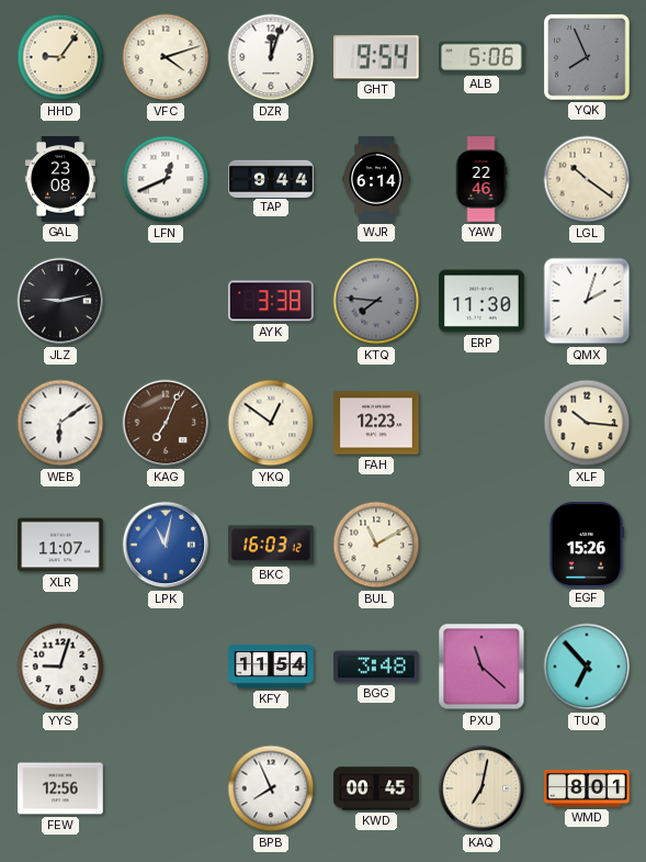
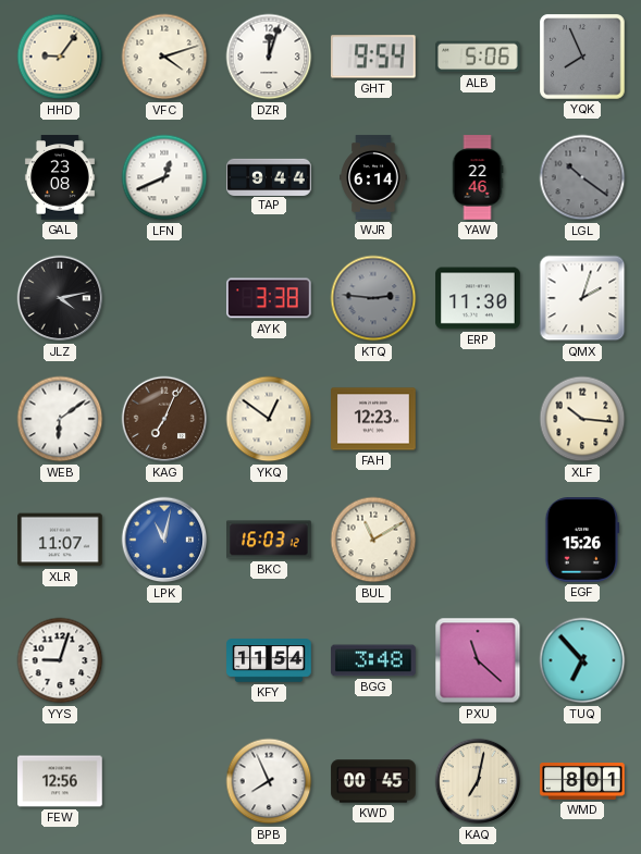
LGL dial: cream -> grey
JLZ: 9:13 -> 4:13
KTQ: 7:46 -> 2:46
